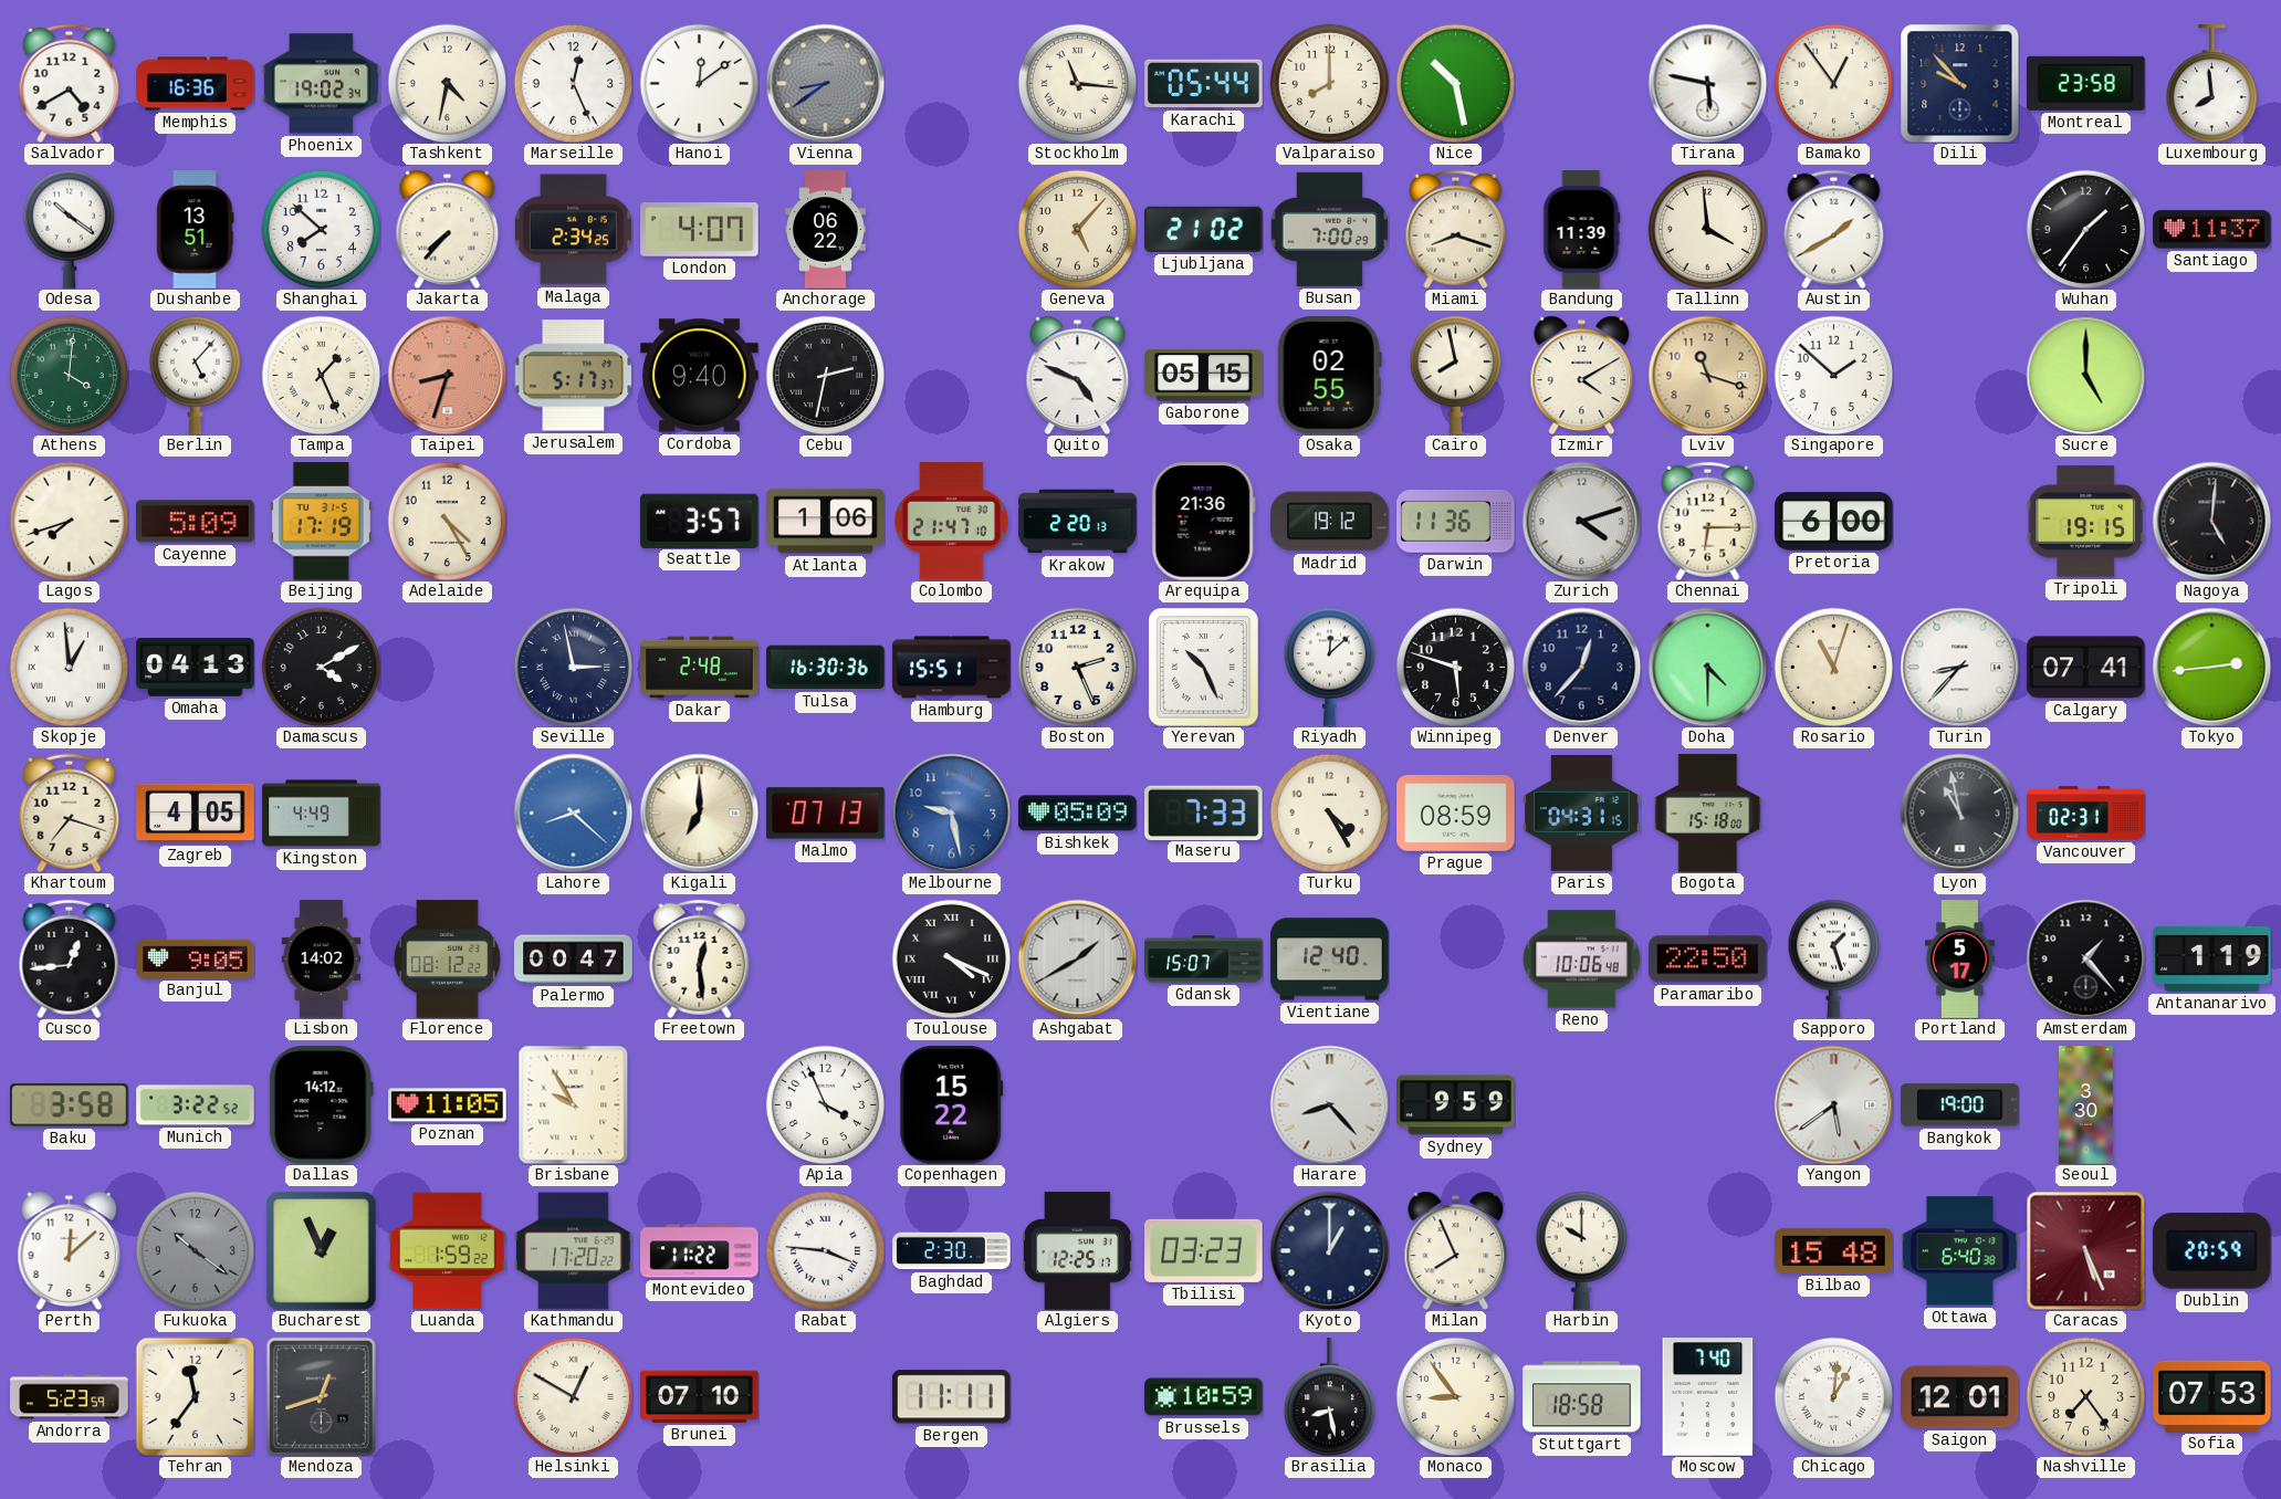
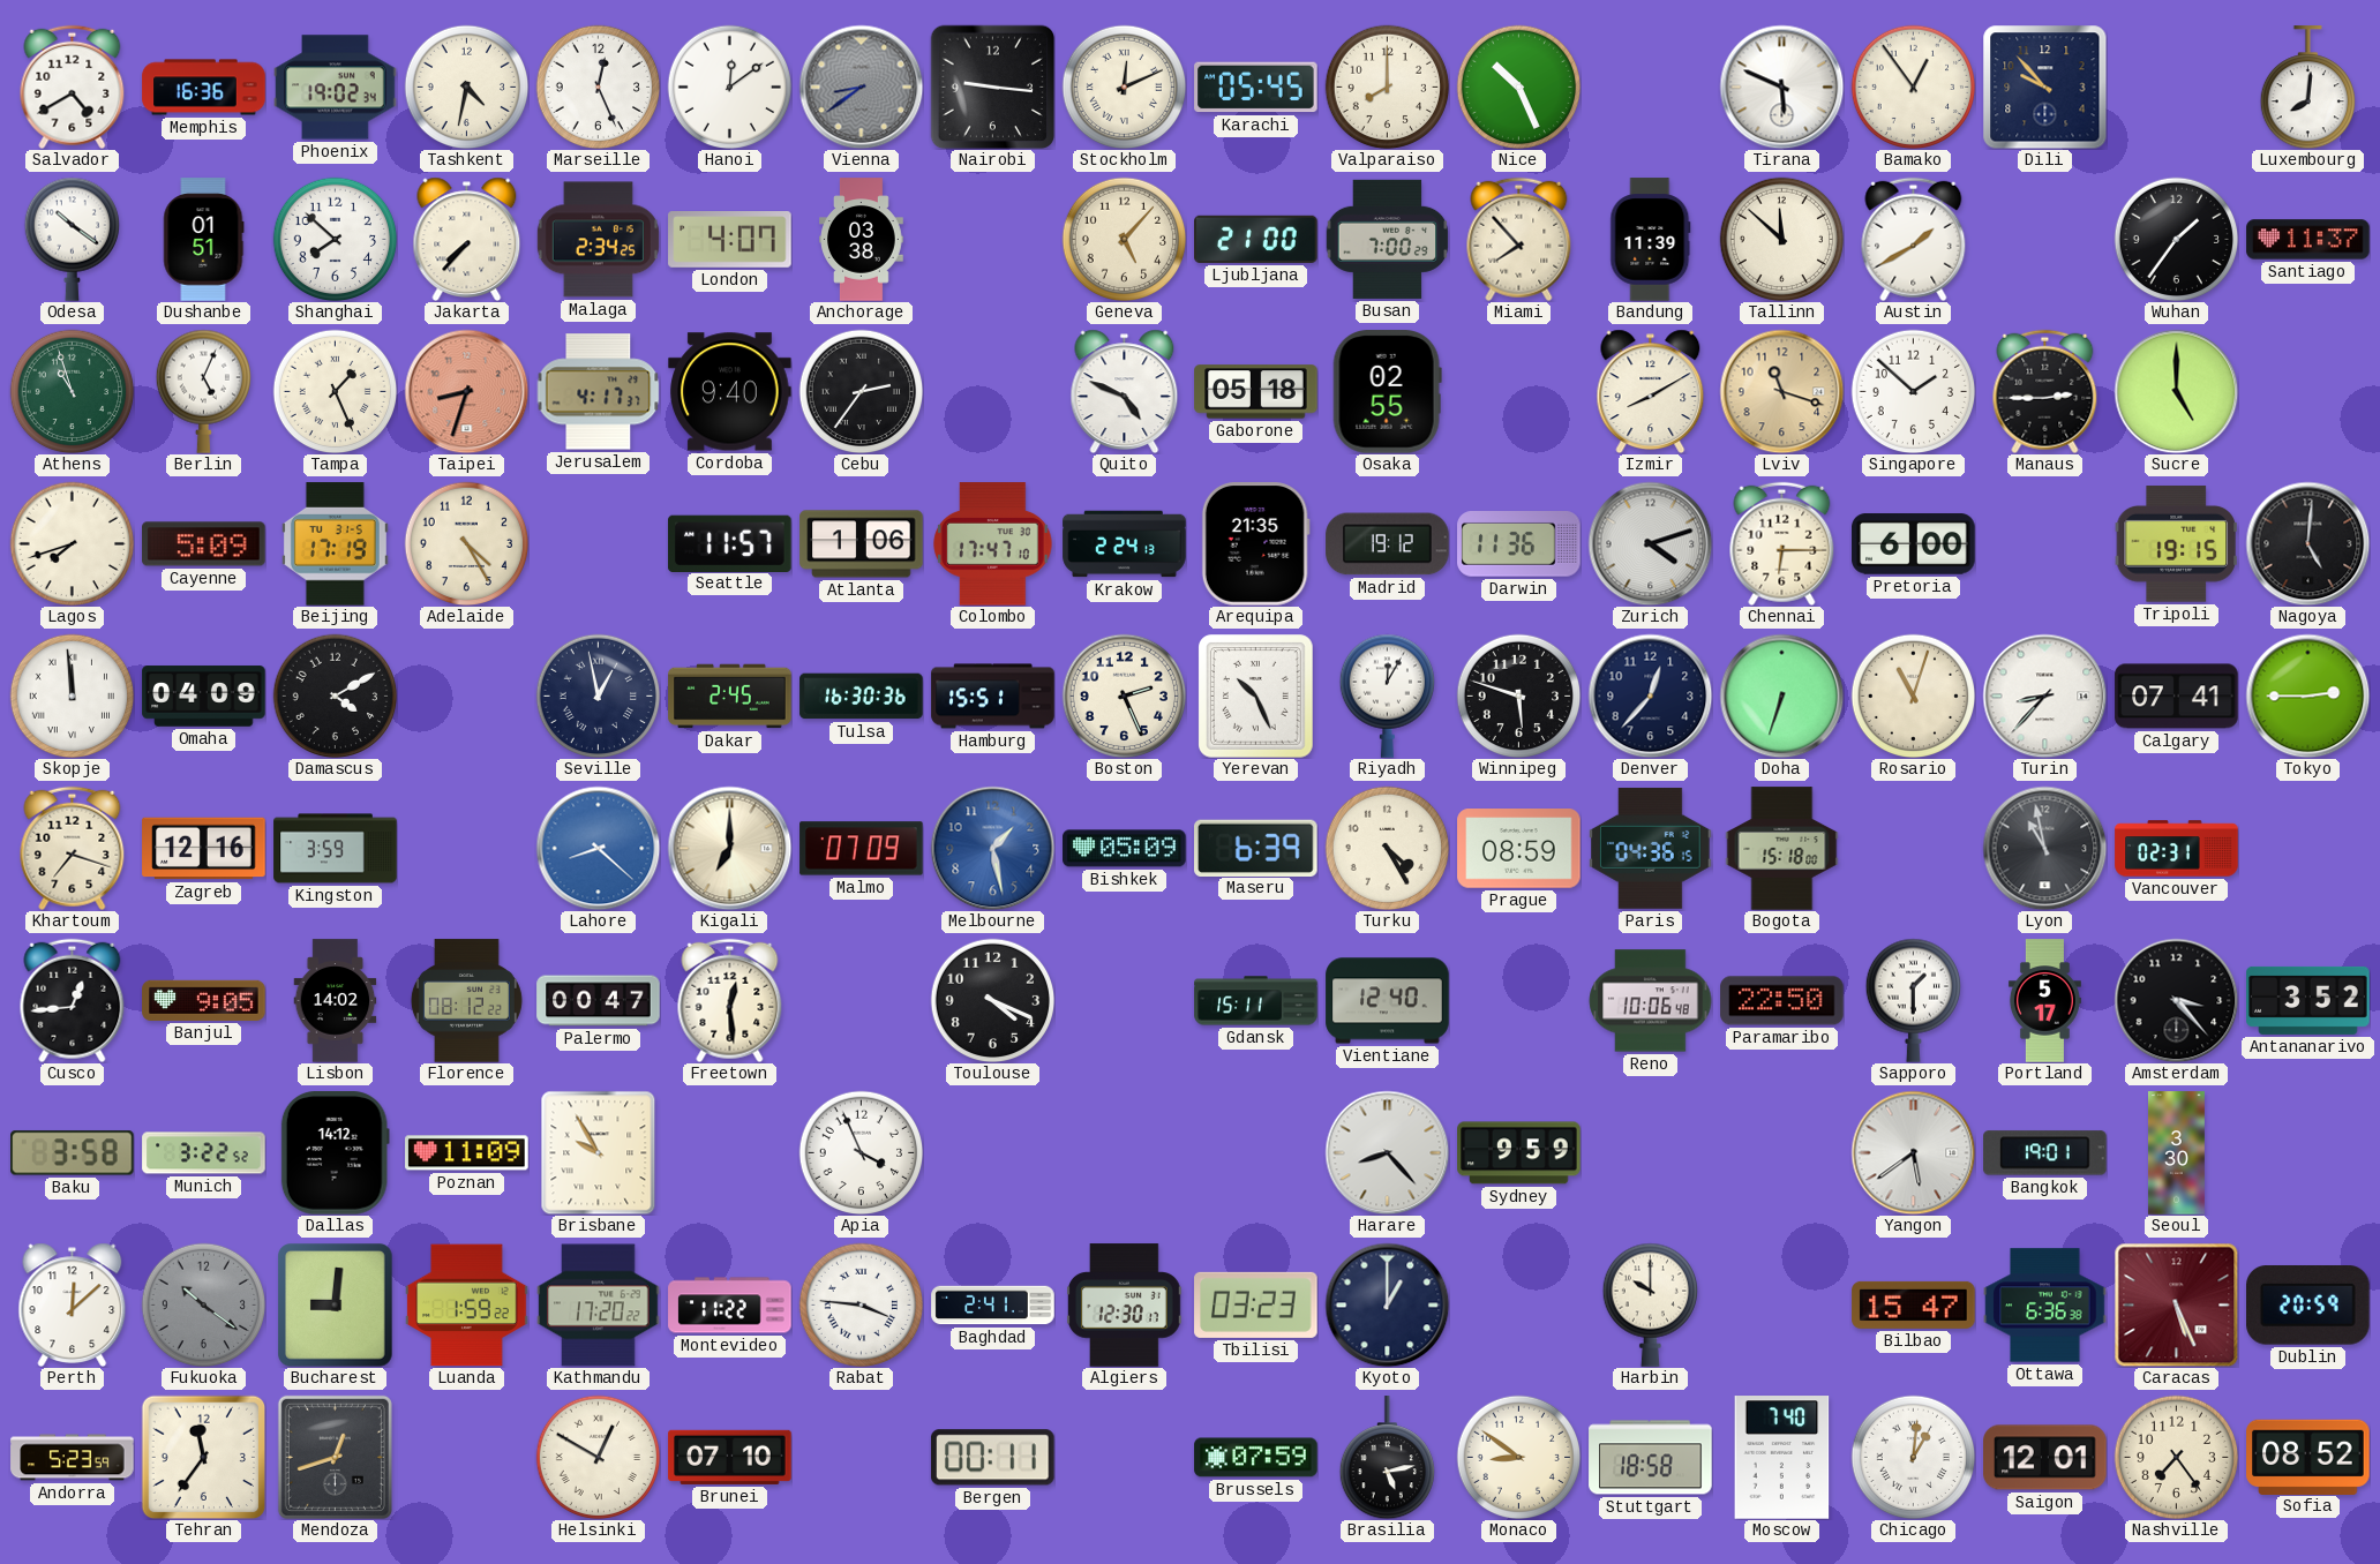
Nairobi: none -> 9:16
Stockholm: 11:16 -> 12:11
Karachi: 05:44 -> 05:45
Nice: 10:28 -> 10:26
Tirana: 5:47 -> 5:49
Montreal: 23:58 -> none
Luxembourg: 7:59 -> 8:01
Dushanbe: 13:51 -> 01:51
Anchorage: 06:22 -> 03:38
Ljubljana: 21:02 -> 21:00
Miami: 8:18 -> 7:53
Tallinn: 3:59 -> 11:52
Athens: 4:01 -> 10:57
Berlin: 5:07 -> 5:04
Jerusalem: 5:17 -> 4:17
Cebu: 2:32 -> 2:36
Gaborone: 05:15 -> 05:18
Cairo: 7:58 -> none
Izmir: 4:10 -> 8:10
Manaus: none -> 2:45
Seattle: 3:57 -> 11:57
Colombo: 21:47 -> 17:47
Krakow: 2:20 -> 2:24
Arequipa: 21:36 -> 21:35
Skopje: 12:59 -> 11:59
Omaha: 04:13 -> 04:09
Seville: 2:58 -> 12:58
Dakar: 2:48 -> 2:45
Riyadh: 12:08 -> 12:05
Doha: 4:30 -> 6:33
Tokyo: 2:44 -> 2:45
Zagreb: 4:05 -> 12:16
Kingston: 4:49 -> 3:59
Malmo: 07:13 -> 07:09
Melbourne: 9:28 -> 1:28
Maseru: 7:33 -> 6:39
Paris: 04:31 -> 04:36
Toulouse numerals: Roman -> Arabic
Ashgabat: 1:40 -> none
Gdansk: 15:07 -> 15:11
Sapporo: 1:27 -> 1:30
Amsterdam: 1:23 -> 3:23
Antananarivo: 1:19 -> 3:52
Poznan: 11:05 -> 11:09
Copenhagen: 15:22 -> none
Bangkok: 19:00 -> 19:01
Bucharest: 12:56 -> 9:01
Baghdad: 2:30 -> 2:41
Algiers: 12:25 -> 12:30
Milan: 7:56 -> none
Bilbao: 15:48 -> 15:47
Ottawa: 6:40 -> 6:36
Bergen: 11:11 -> 00:11
Brussels: 10:59 -> 07:59
Brasilia: 8:28 -> 5:13
Monaco: 8:54 -> 8:51
Sofia: 07:53 -> 08:52
